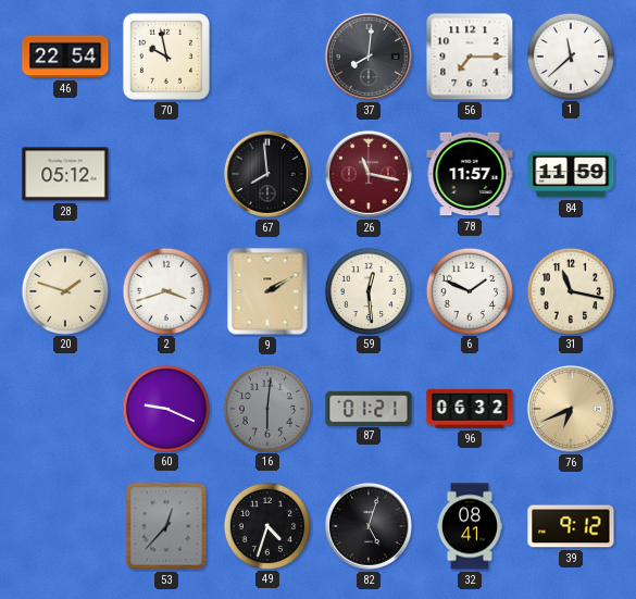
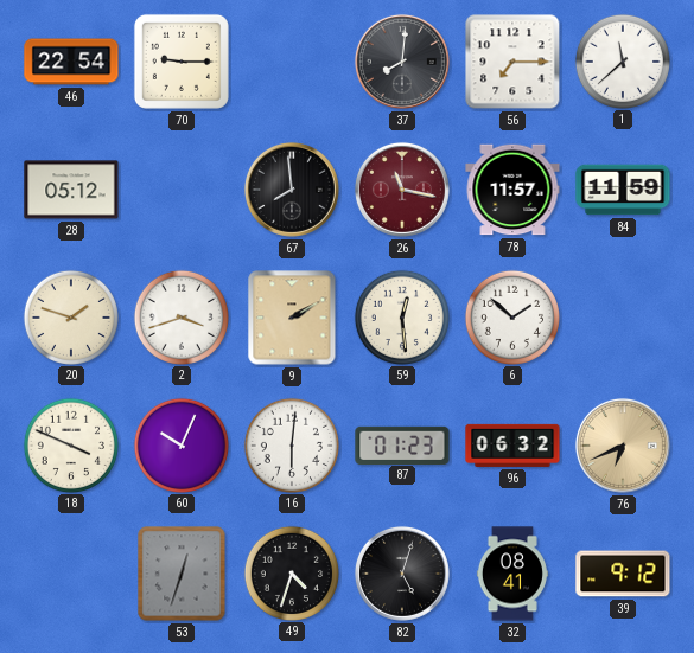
70: 9:58 -> 9:15
6: 1:49 -> 1:52
31: 11:17 -> none
18: none -> 3:49
60: 9:19 -> 10:04
16 dial: grey -> white
87: 01:21 -> 01:23
53: 12:37 -> 12:33
